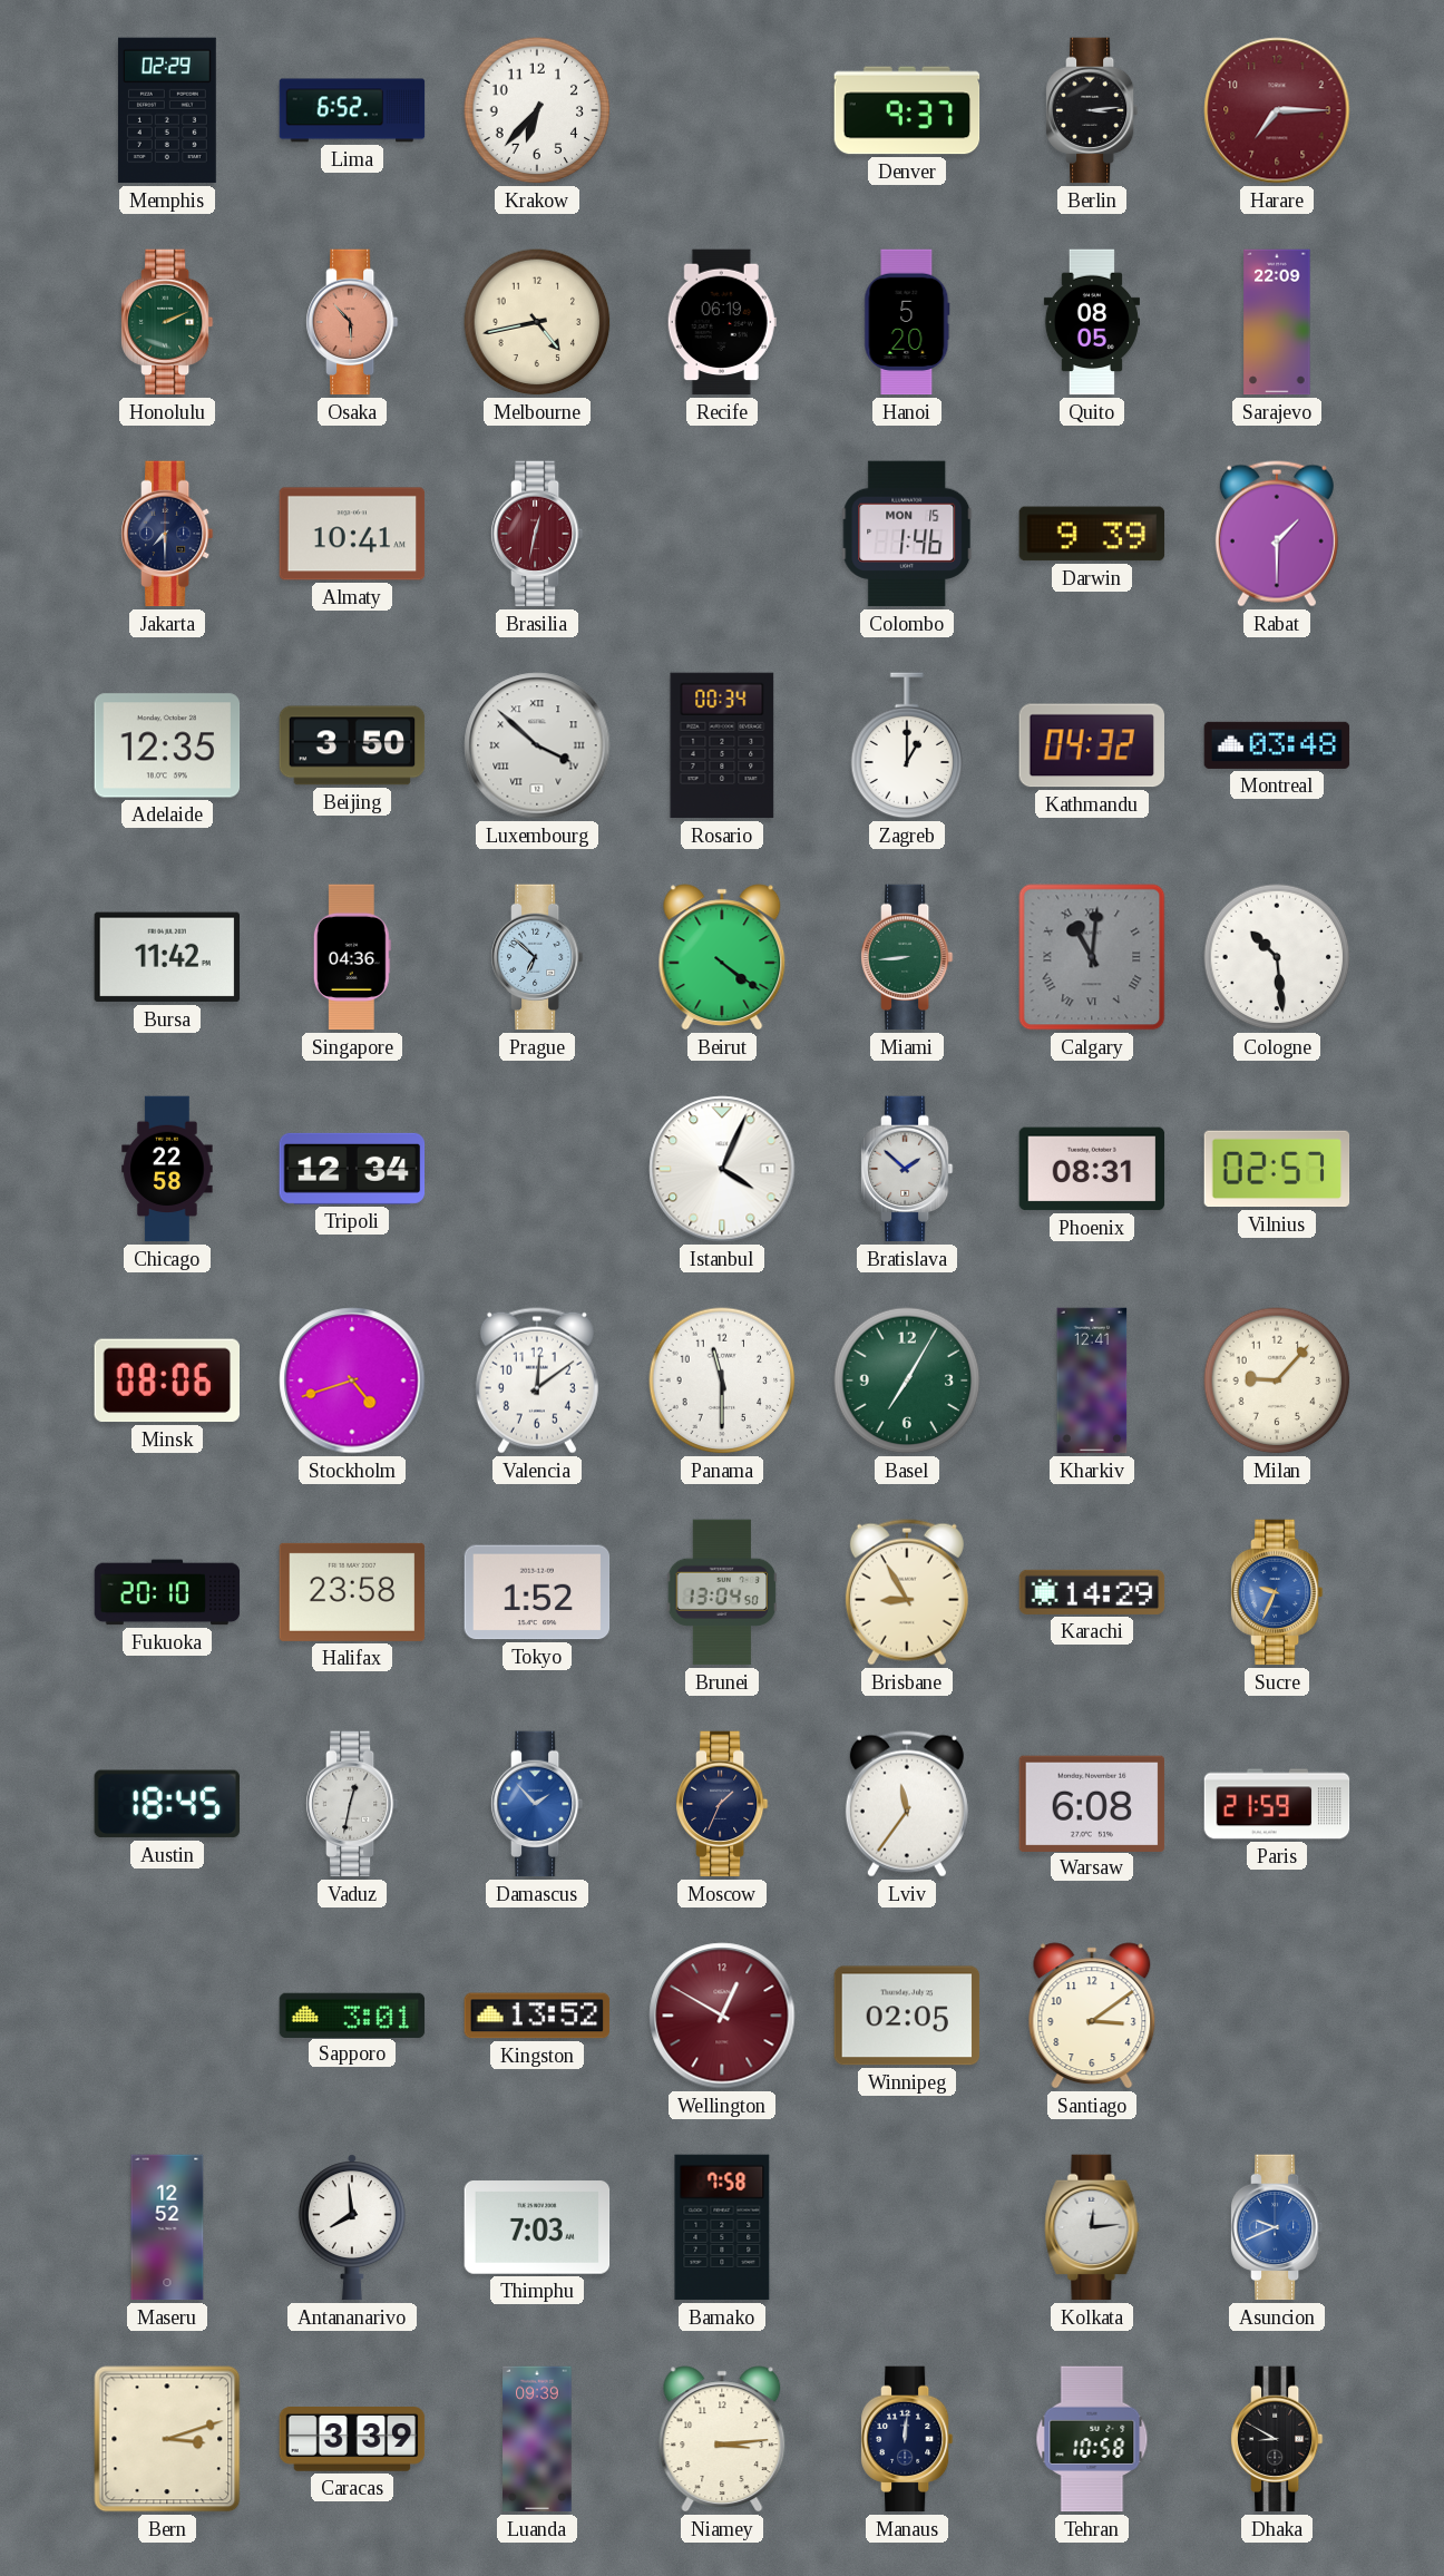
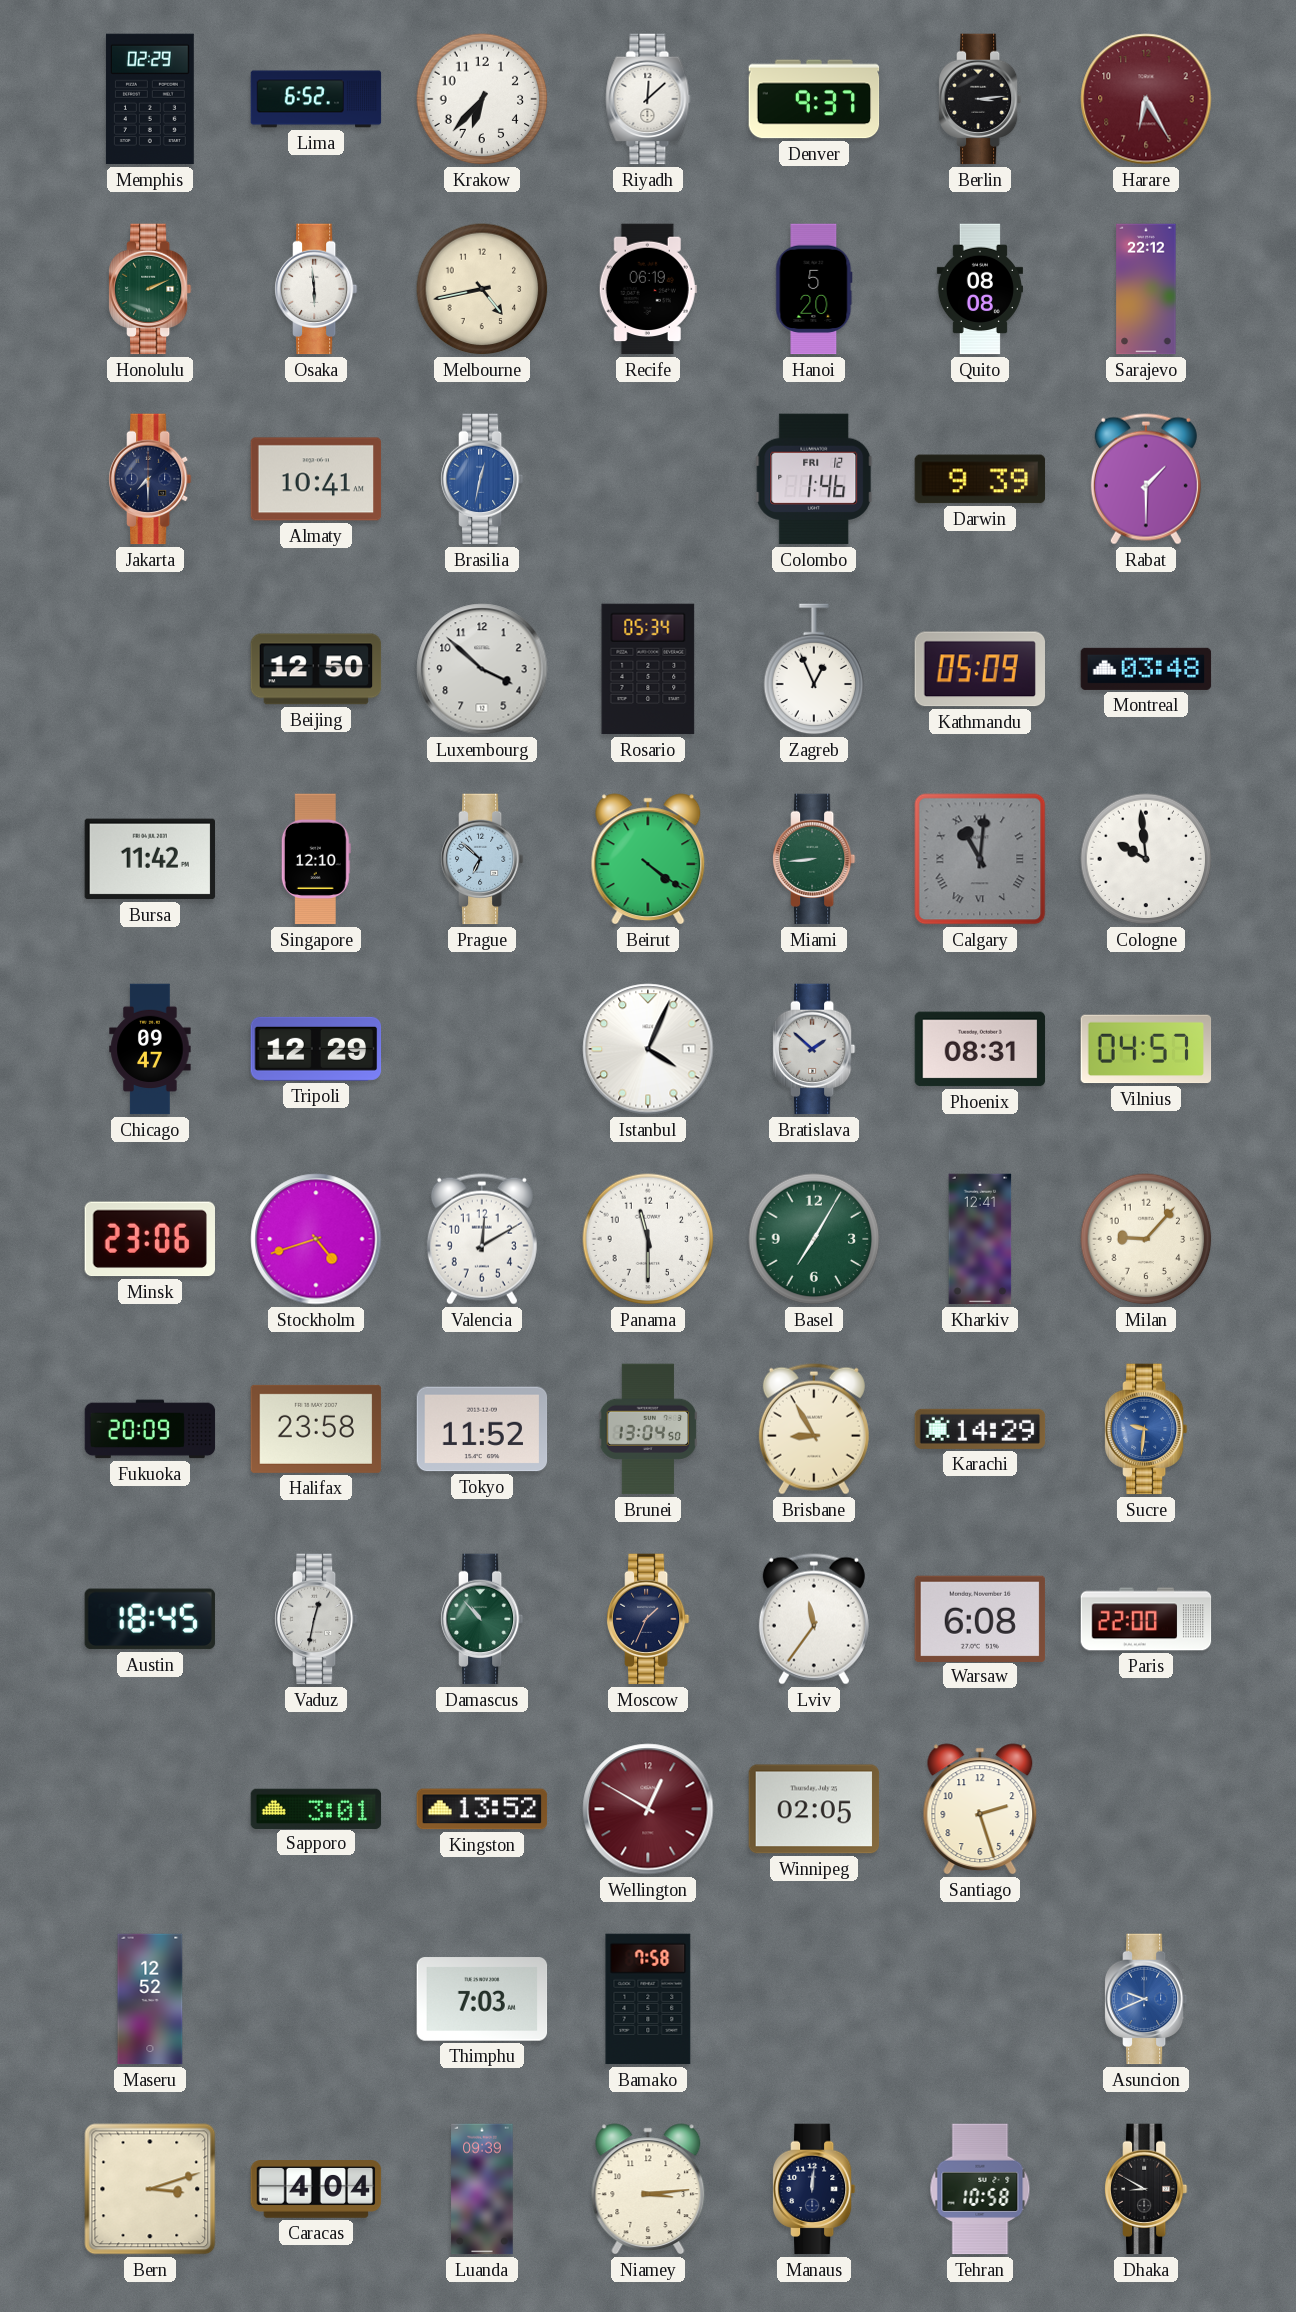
Riyadh: none -> 12:08
Harare: 7:15 -> 6:25
Osaka: 5:53 -> 5:59
Osaka dial: salmon -> white
Quito: 08:05 -> 08:08
Sarajevo: 22:09 -> 22:12
Brasilia dial: burgundy -> blue
Colombo date: MON 15 -> FRI 12
Adelaide: 12:35 -> none
Beijing: 3:50 -> 12:50
Luxembourg numerals: Roman -> Arabic
Rosario: 00:34 -> 05:34
Zagreb: 1:00 -> 12:56
Kathmandu: 04:32 -> 05:09
Singapore: 04:36 -> 12:10
Cologne: 10:29 -> 9:59
Chicago: 22:58 -> 09:47
Tripoli: 12:34 -> 12:29
Vilnius: 02:57 -> 04:57
Minsk: 08:06 -> 23:06
Valencia: 12:09 -> 12:10
Fukuoka: 20:10 -> 20:09
Tokyo: 1:52 -> 11:52
Sucre: 9:34 -> 9:31
Damascus: 1:53 -> 10:53
Damascus dial: blue -> green
Paris: 21:59 -> 22:00
Santiago: 3:09 -> 2:27
Antananarivo: 7:59 -> none
Kolkata: 12:14 -> none
Caracas: 3:39 -> 4:04
